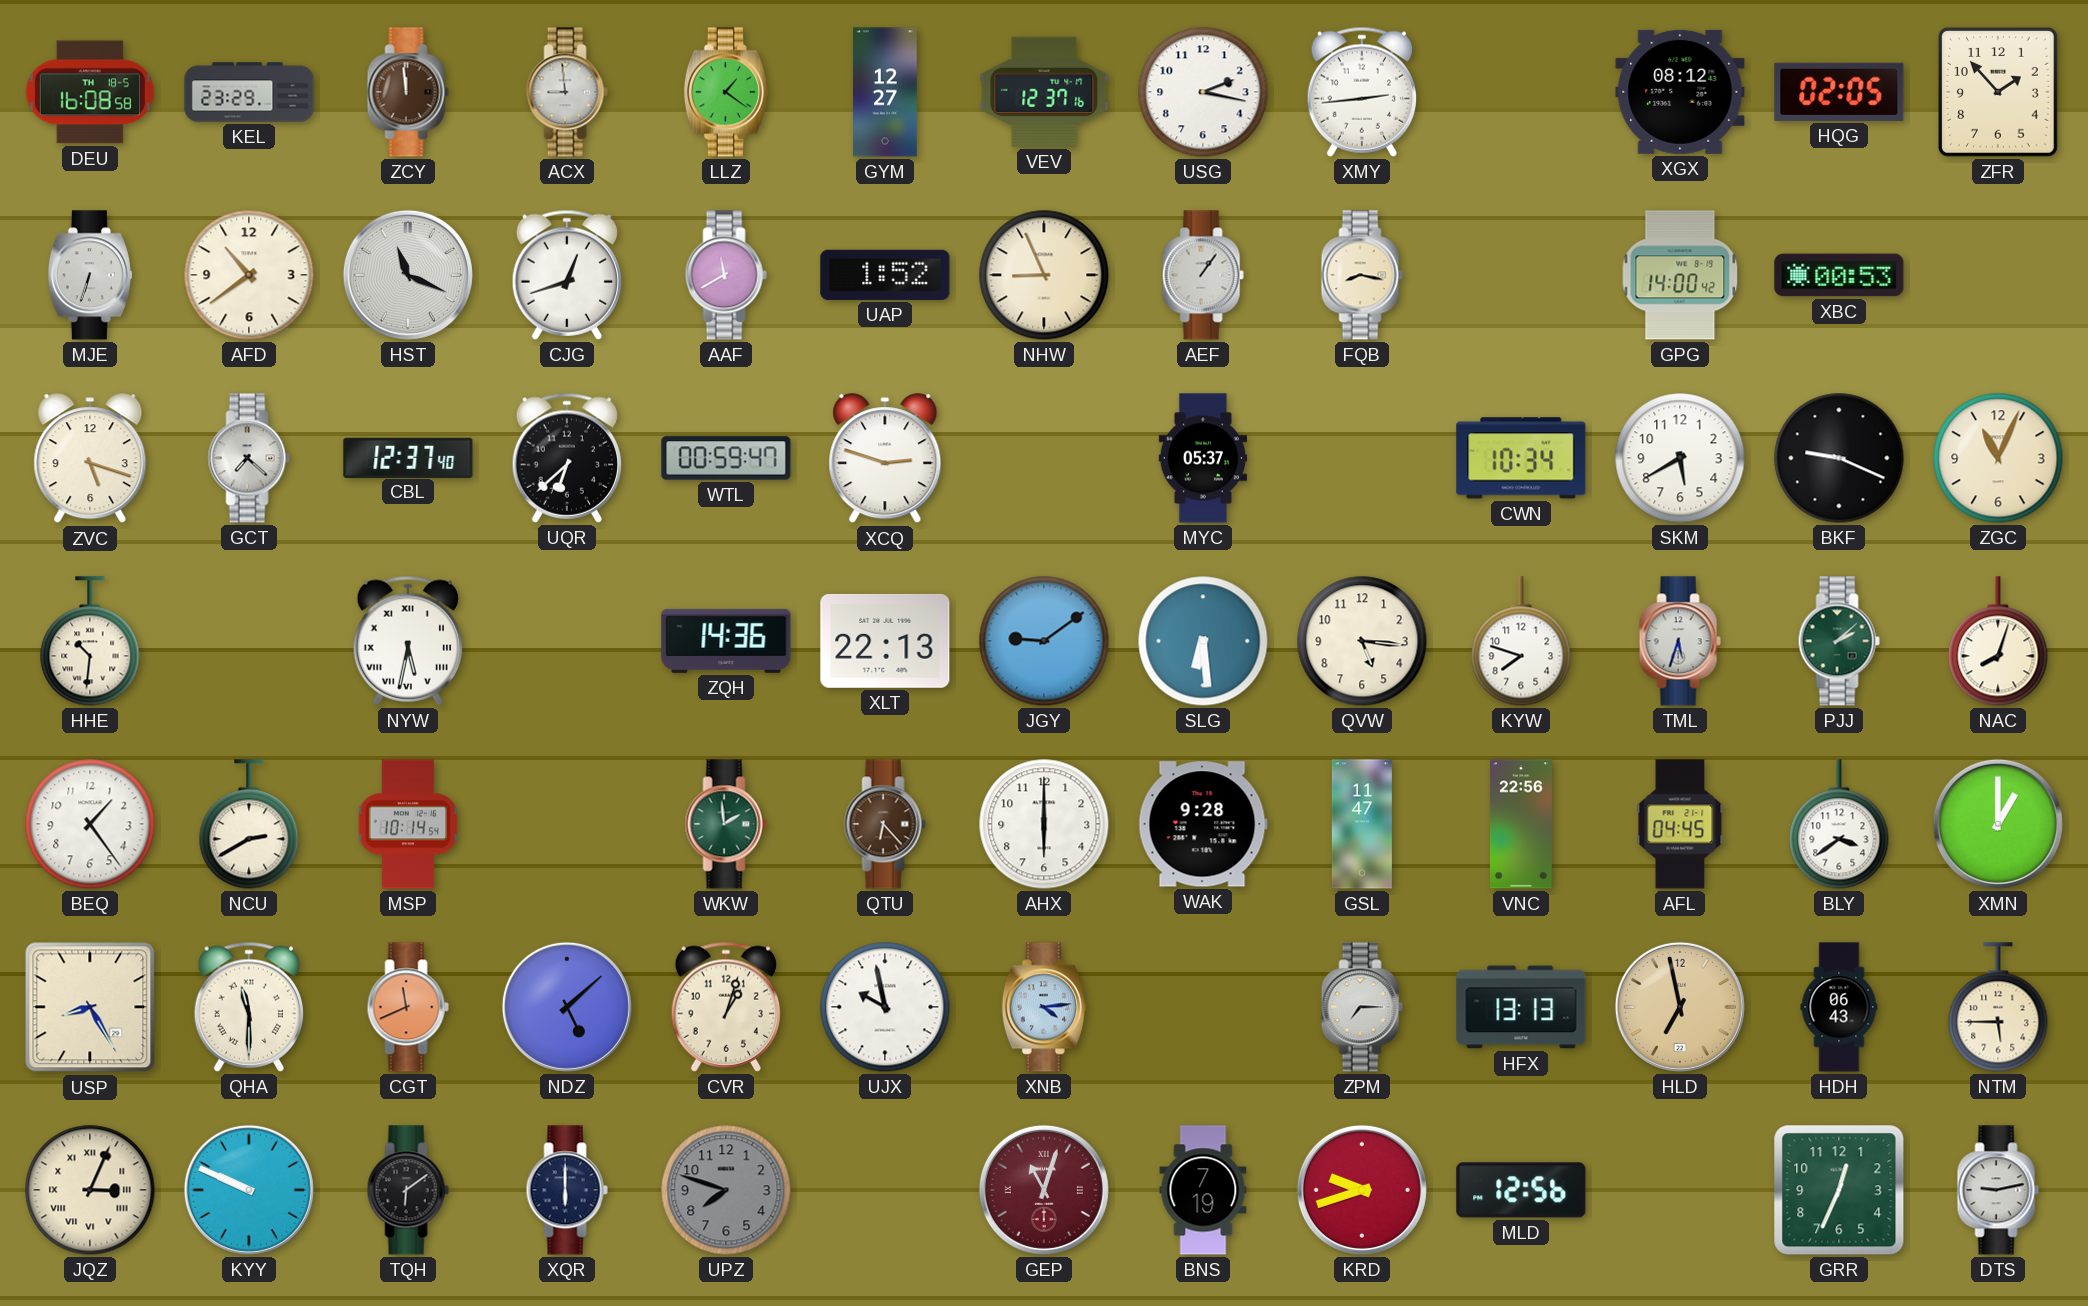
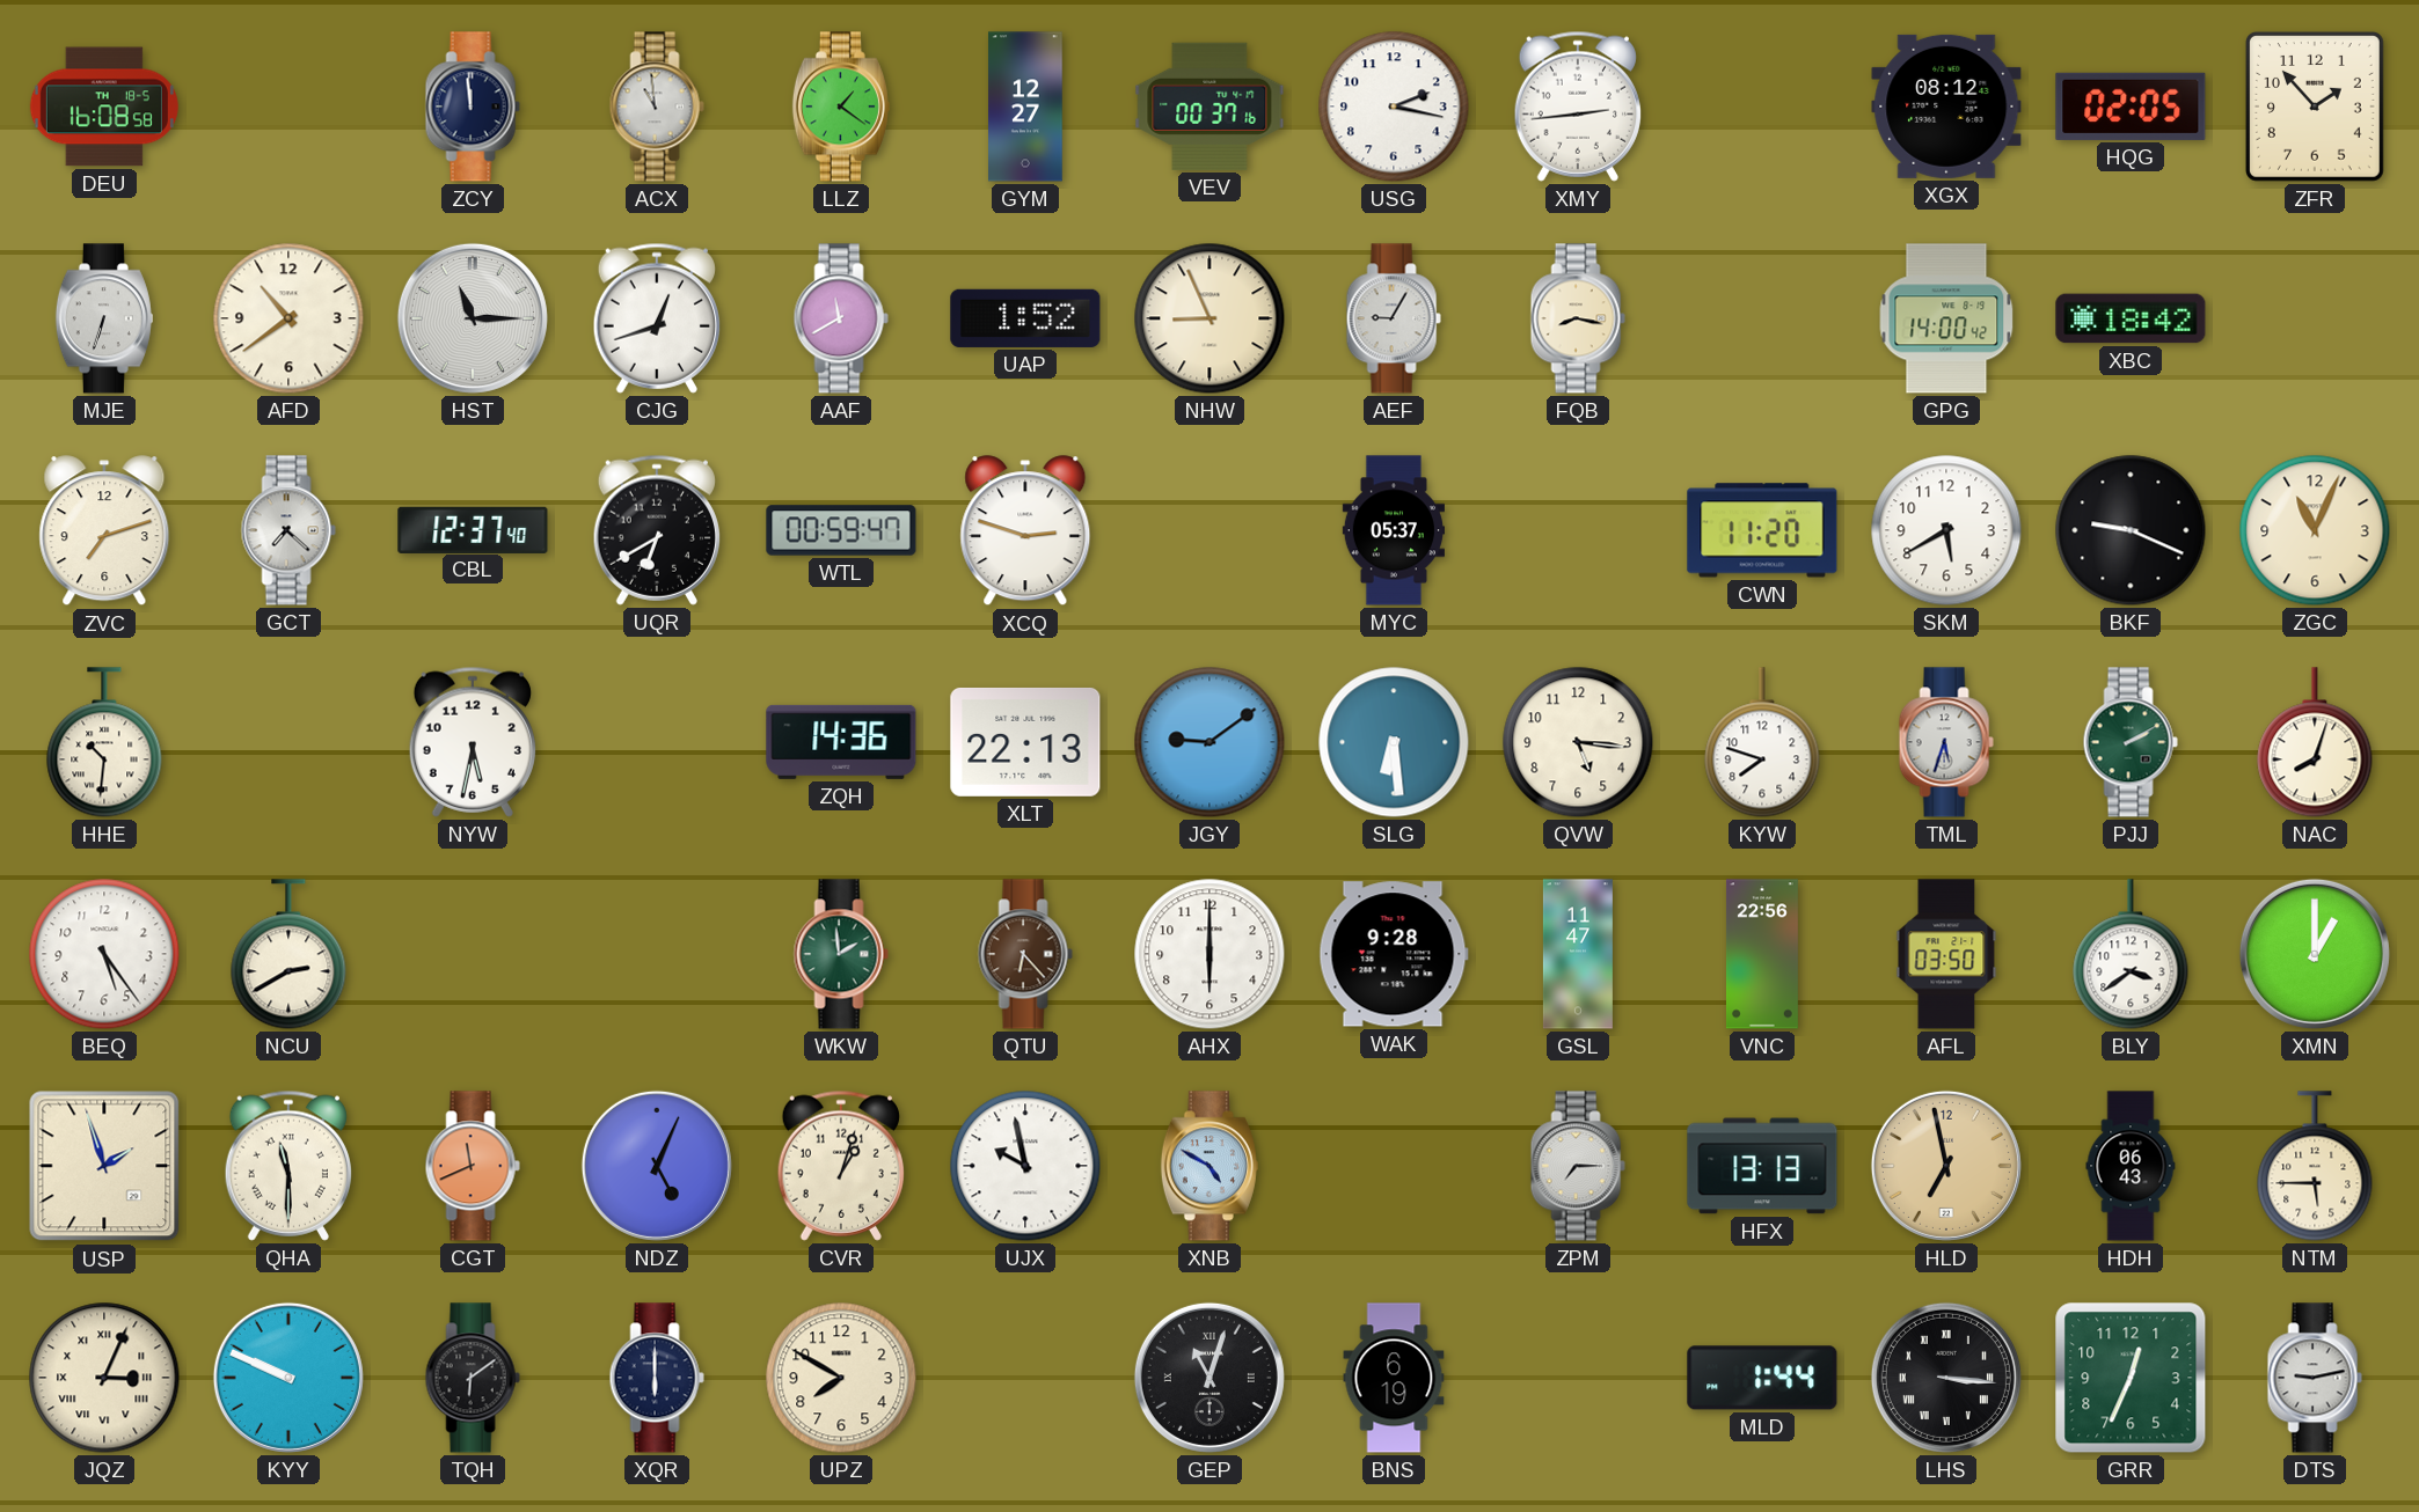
KEL: 23:29 -> none
ZCY dial: brown -> navy
ACX: 8:59 -> 10:59
VEV: 12:37 -> 00:37
HST: 11:19 -> 11:15
AEF: 1:06 -> 9:05
XBC: 00:53 -> 18:42
ZVC: 5:18 -> 7:12
UQR: 6:38 -> 6:40
CWN: 10:34 -> 11:20
NYW numerals: Roman -> Arabic
PJJ: 2:08 -> 2:10
BEQ: 1:24 -> 5:24
MSP: 10:14 -> none
AFL: 04:45 -> 03:50
USP: 8:25 -> 1:57
NDZ: 5:08 -> 5:04
XNB: 4:14 -> 4:50
UPZ: 7:48 -> 7:50
UPZ dial: grey -> cream
GEP dial: burgundy -> black
BNS: 7:19 -> 6:19
KRD: 9:42 -> none
MLD: 12:56 -> 1:44
LHS: none -> 3:16
